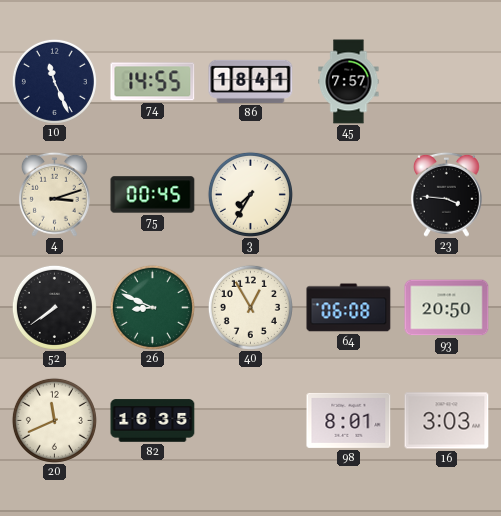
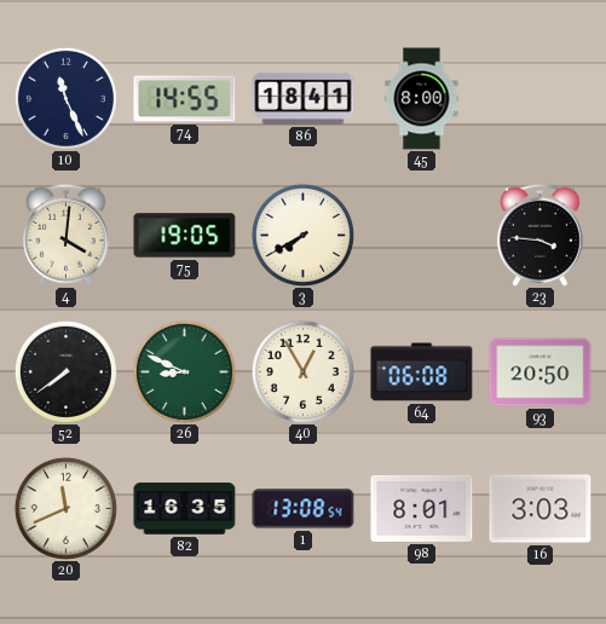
45: 7:57 -> 8:00
4: 3:12 -> 4:01
75: 00:45 -> 19:05
3: 7:35 -> 7:40
1: none -> 13:08
